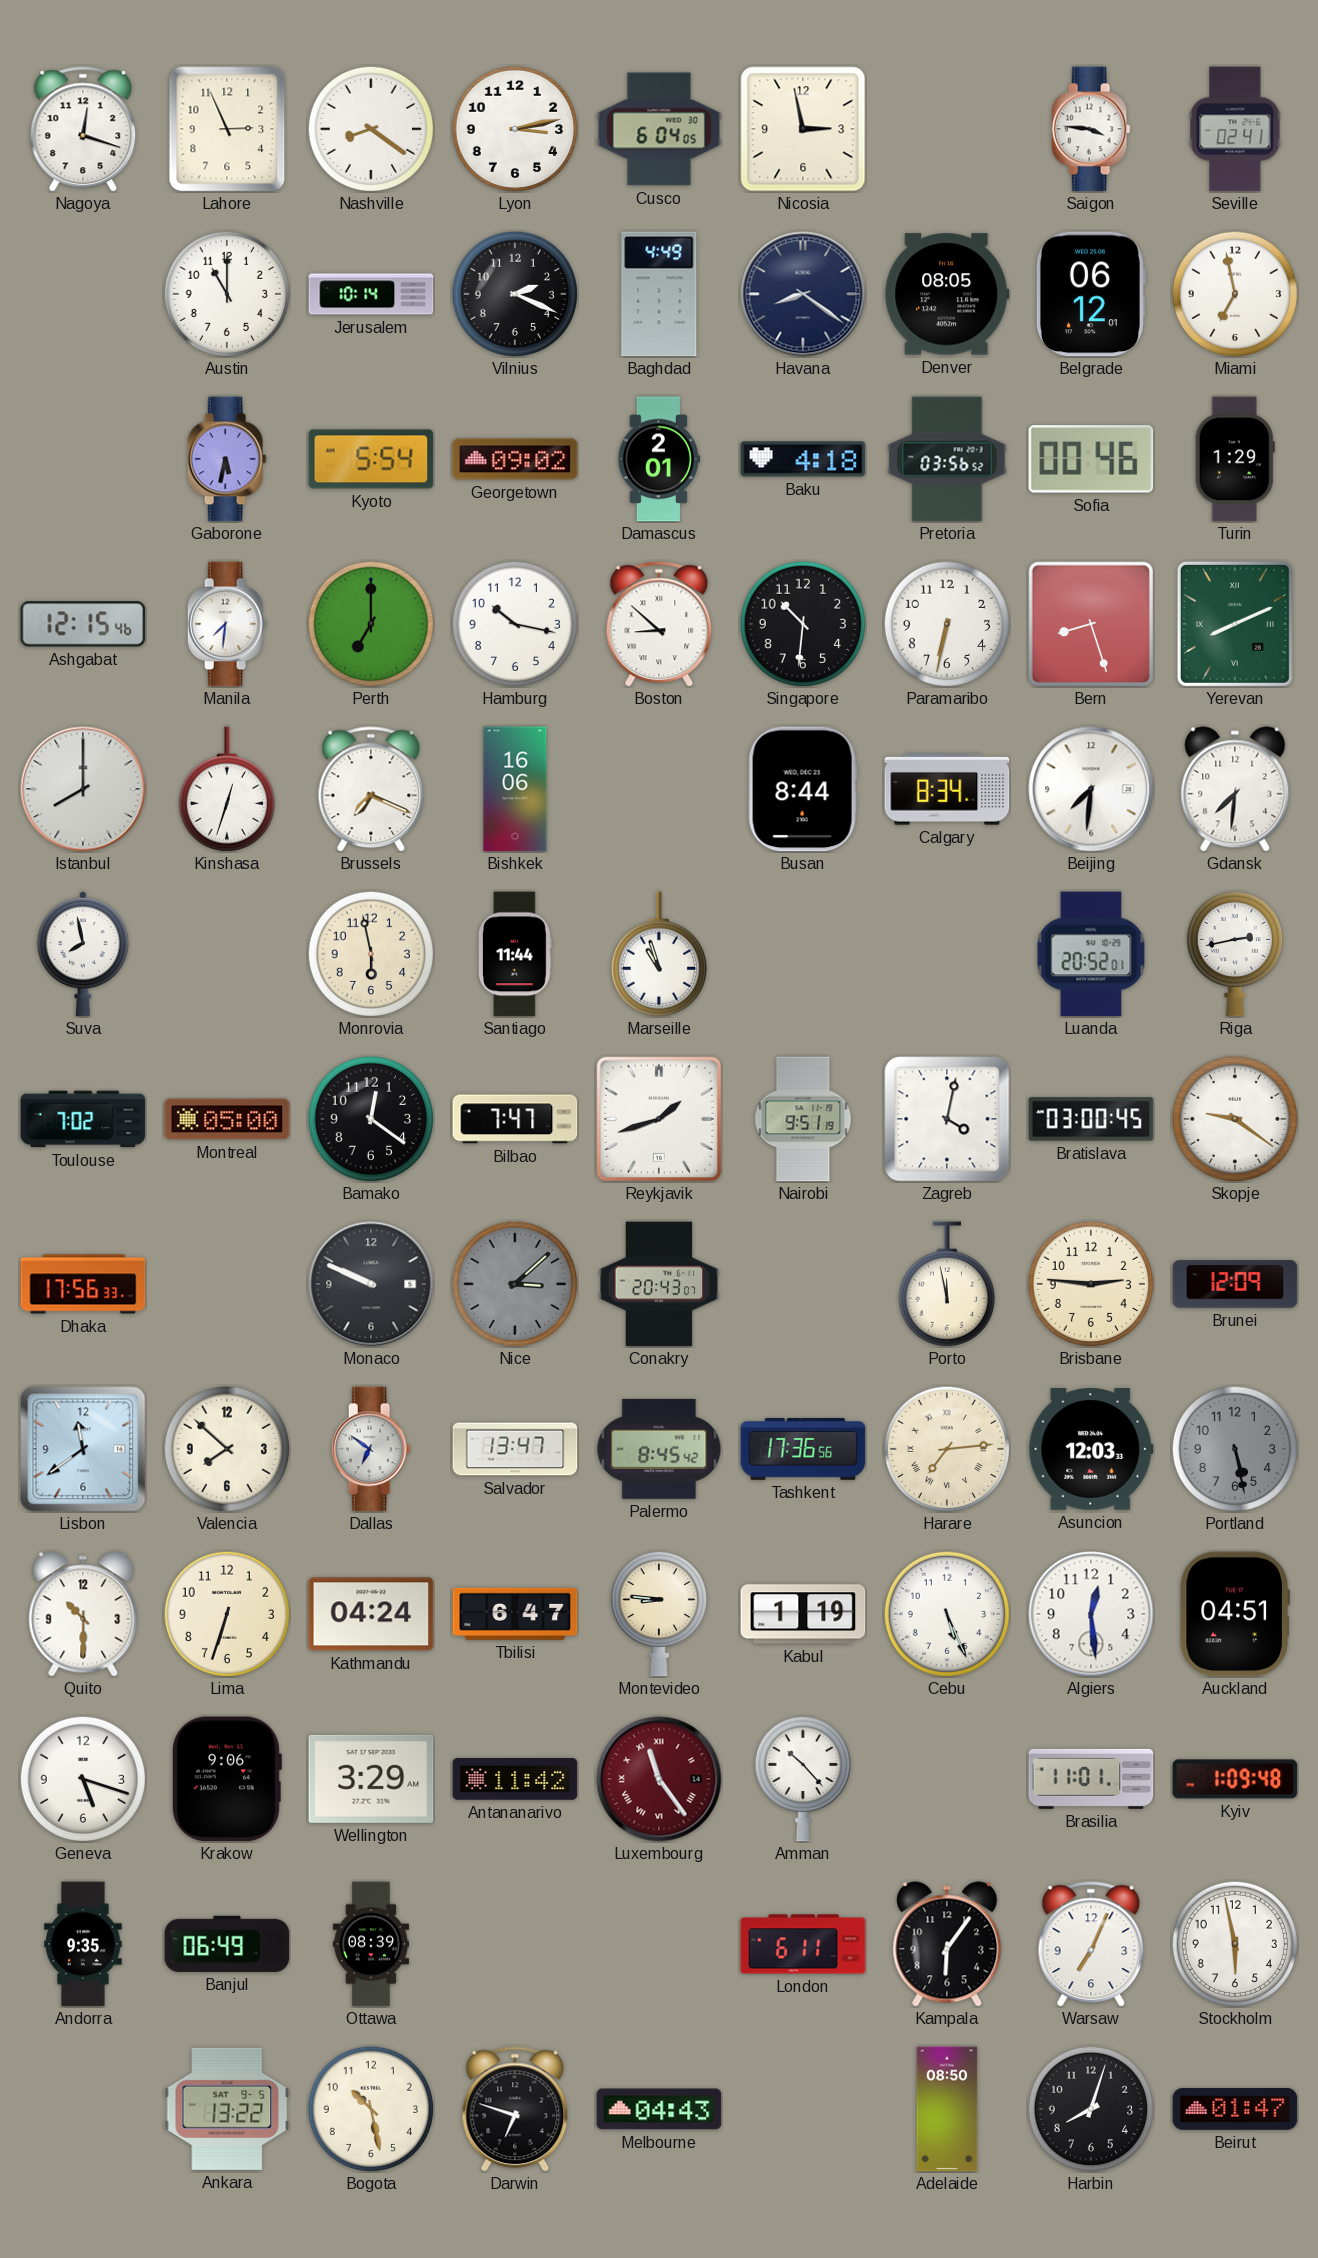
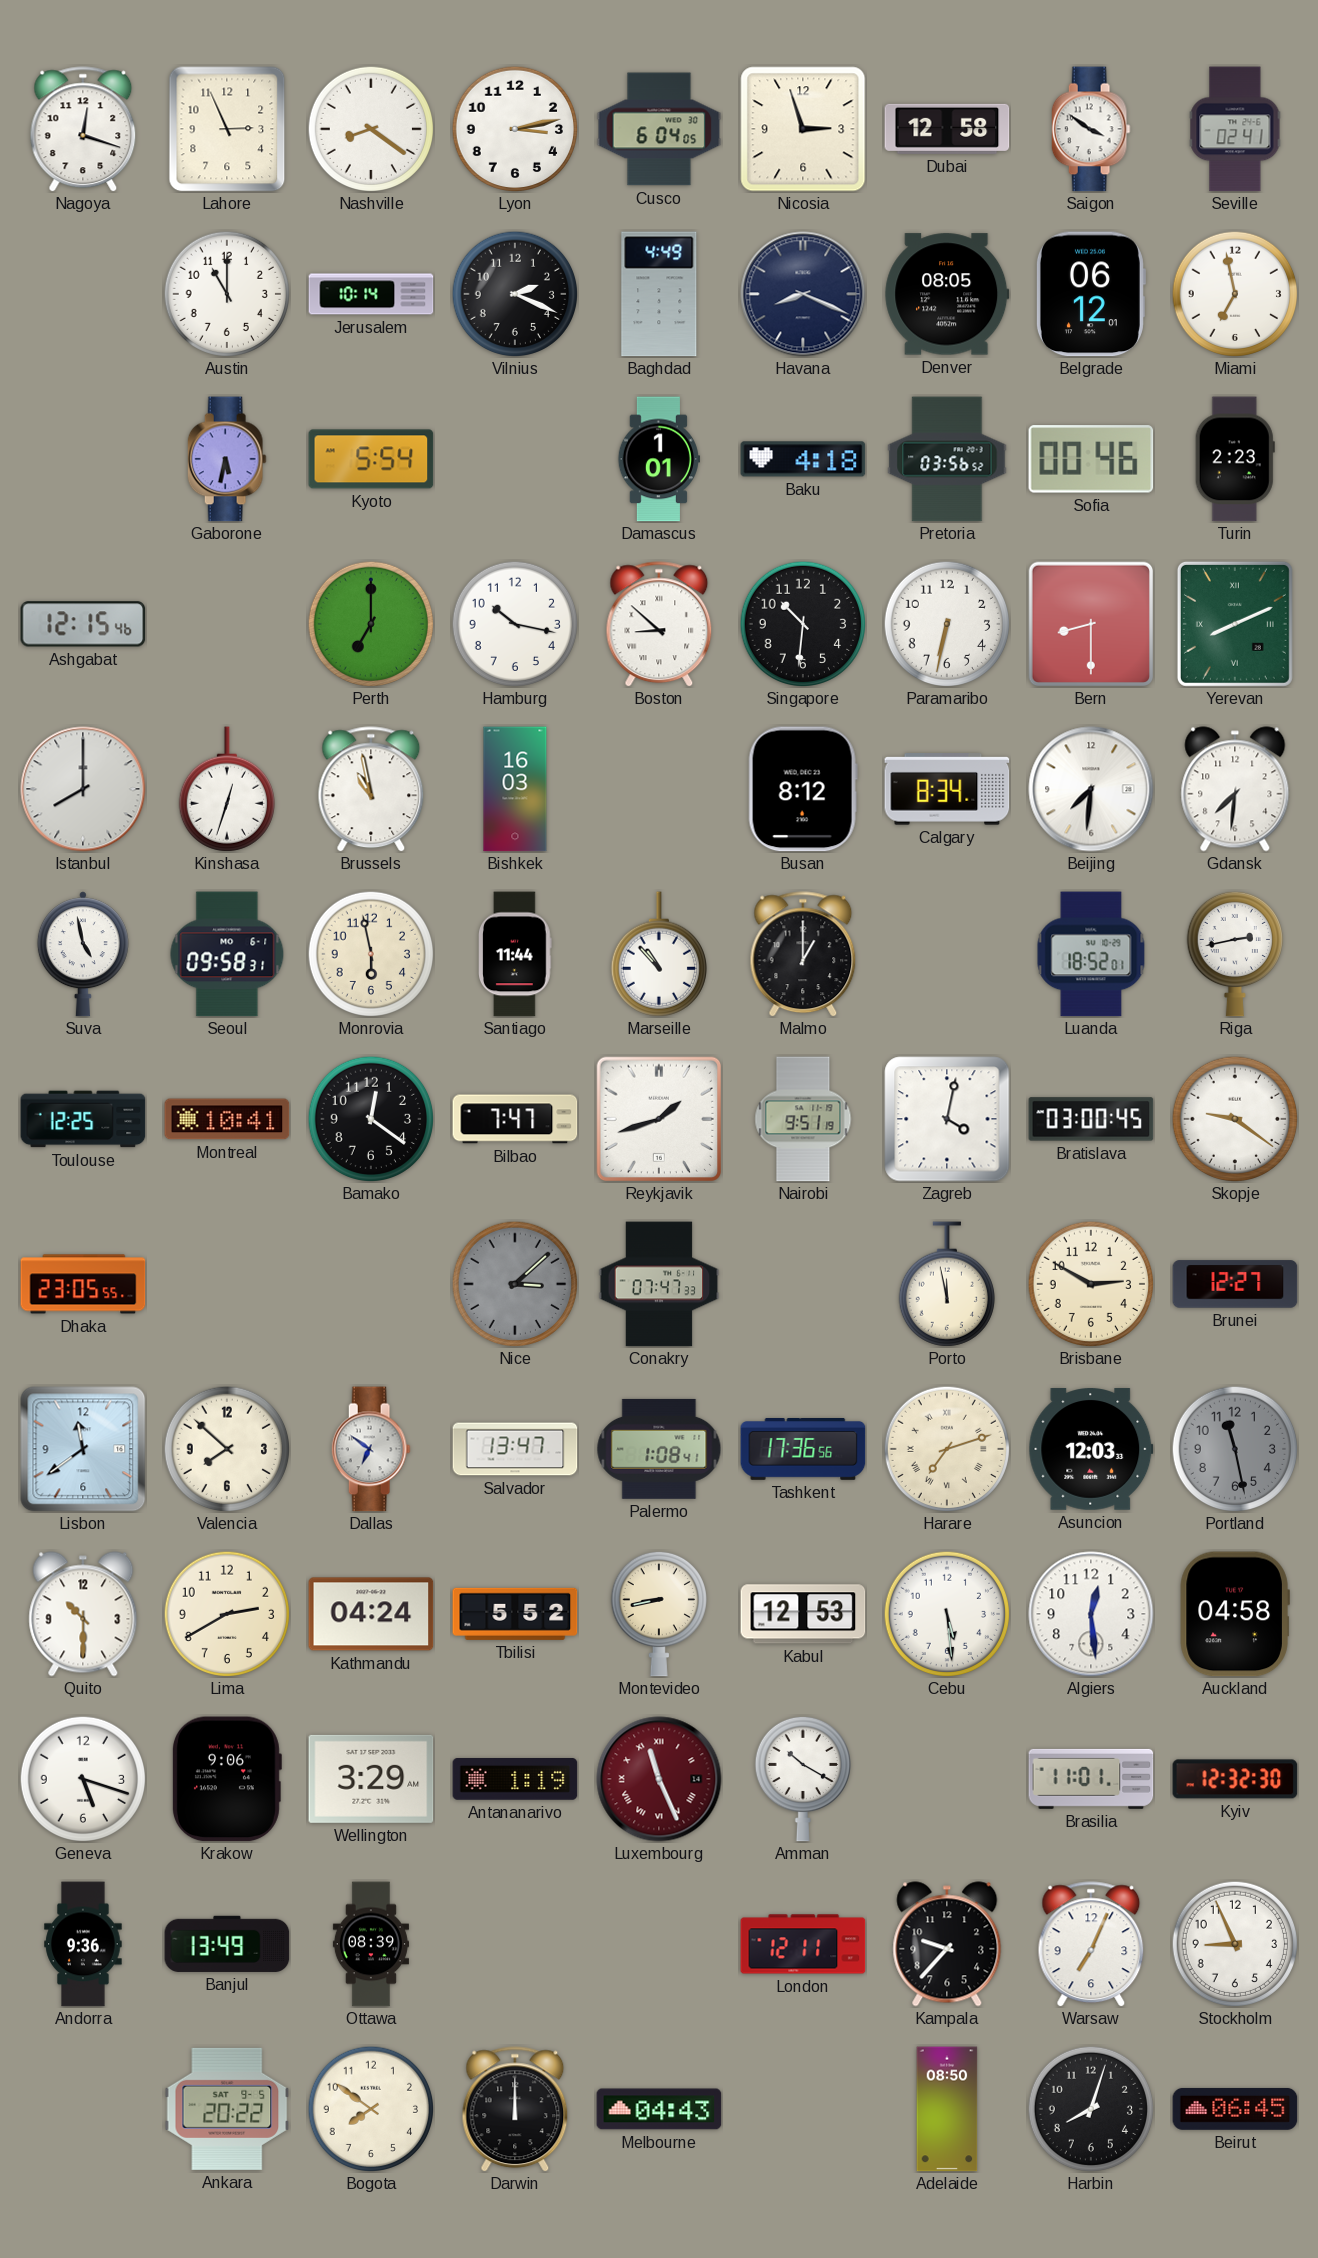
Nicosia: 2:58 -> 2:57
Dubai: none -> 12:58
Saigon: 3:46 -> 3:51
Havana: 8:21 -> 8:19
Georgetown: 09:02 -> none
Damascus: 2:01 -> 1:01
Turin: 1:29 -> 2:23
Manila: 7:31 -> none
Bern: 8:27 -> 8:30
Brussels: 7:19 -> 10:58
Bishkek: 16:06 -> 16:03
Busan: 8:44 -> 8:12
Suva: 7:58 -> 4:58
Seoul: none -> 09:58
Marseille: 10:57 -> 10:53
Malmo: none -> 1:00
Luanda: 20:52 -> 18:52
Toulouse: 7:02 -> 12:25
Montreal: 05:00 -> 10:41
Dhaka: 17:56 -> 23:05
Monaco: 9:49 -> none
Conakry: 20:43 -> 07:47
Brisbane: 2:46 -> 2:50
Brunei: 12:09 -> 12:27
Palermo: 8:45 -> 1:08
Harare: 7:14 -> 7:12
Portland: 5:28 -> 11:28
Lima: 6:33 -> 2:40
Tbilisi: 6:47 -> 5:52
Montevideo: 8:46 -> 8:43
Kabul: 1:19 -> 12:53
Cebu: 5:26 -> 5:29
Auckland: 04:51 -> 04:58
Antananarivo: 11:42 -> 1:19
Luxembourg: 11:24 -> 11:26
Amman: 10:23 -> 10:20
Kyiv: 1:09 -> 12:32
Andorra: 9:35 -> 9:36
Banjul: 06:49 -> 13:49
London: 6:11 -> 12:11
Kampala: 6:06 -> 9:37
Stockholm: 5:58 -> 8:56
Ankara: 13:22 -> 20:22
Bogota: 10:28 -> 7:51
Darwin: 6:48 -> 12:00
Beirut: 01:47 -> 06:45
